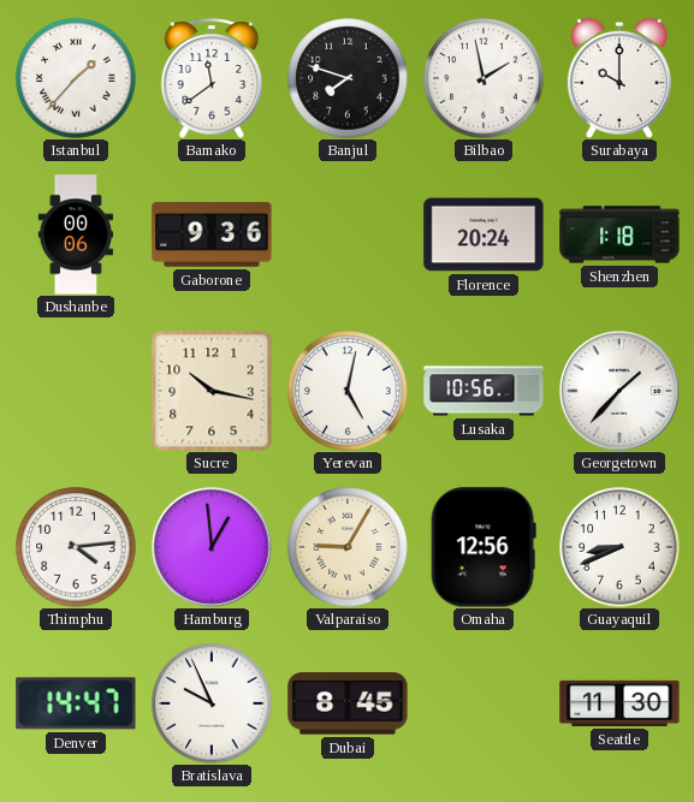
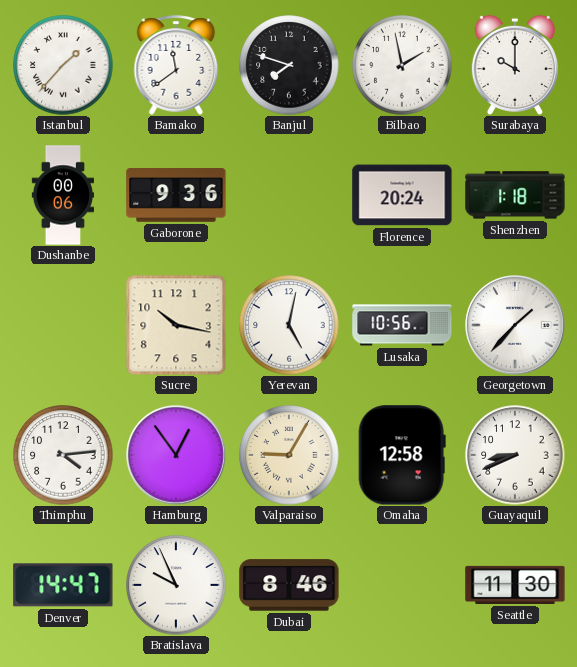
Hamburg: 12:59 -> 12:54
Omaha: 12:56 -> 12:58
Dubai: 8:45 -> 8:46
